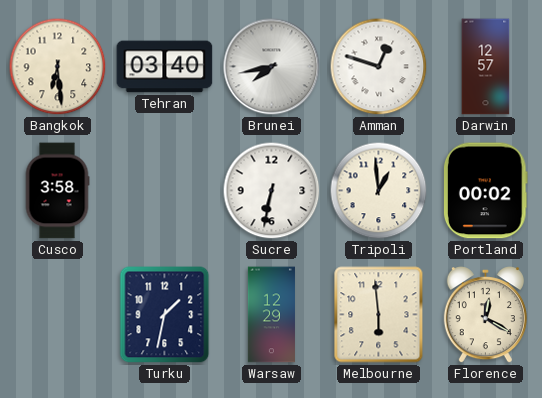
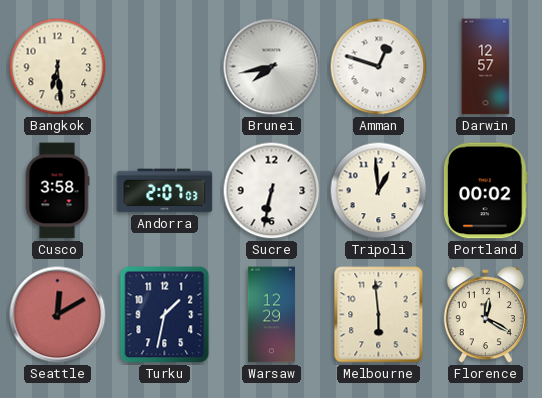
Tehran: 03:40 -> none
Andorra: none -> 2:07
Seattle: none -> 12:10
